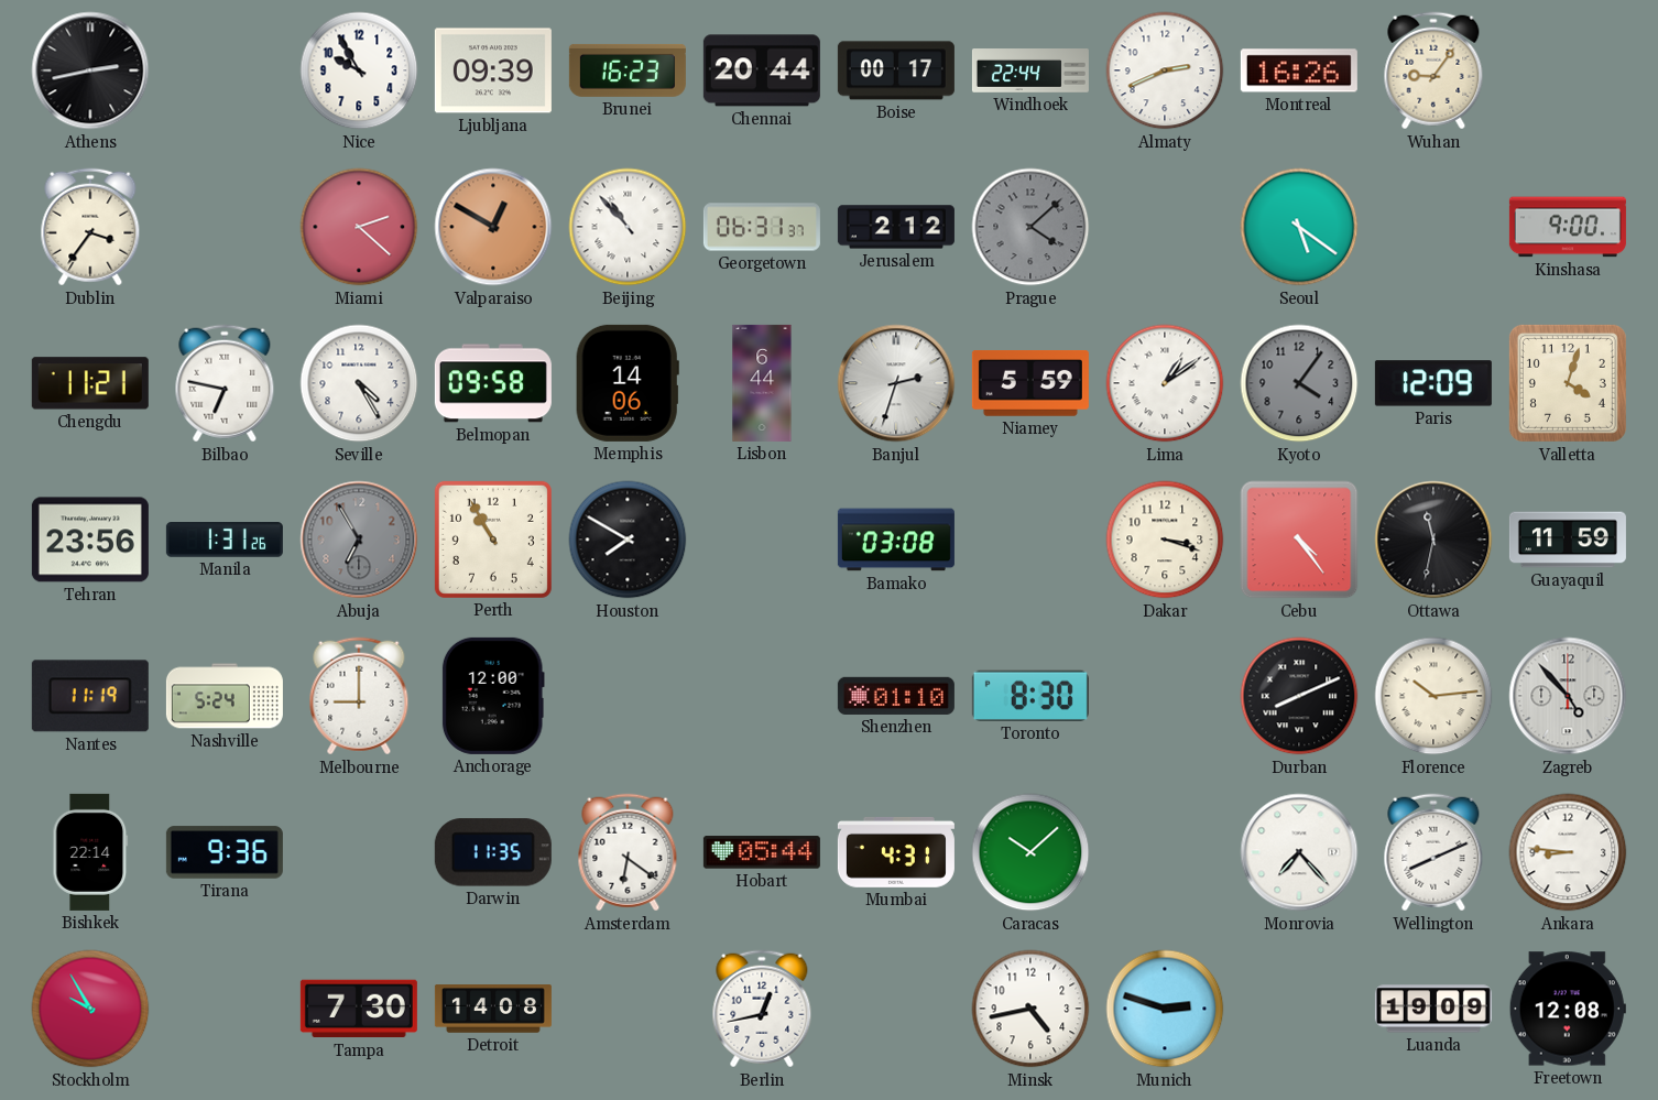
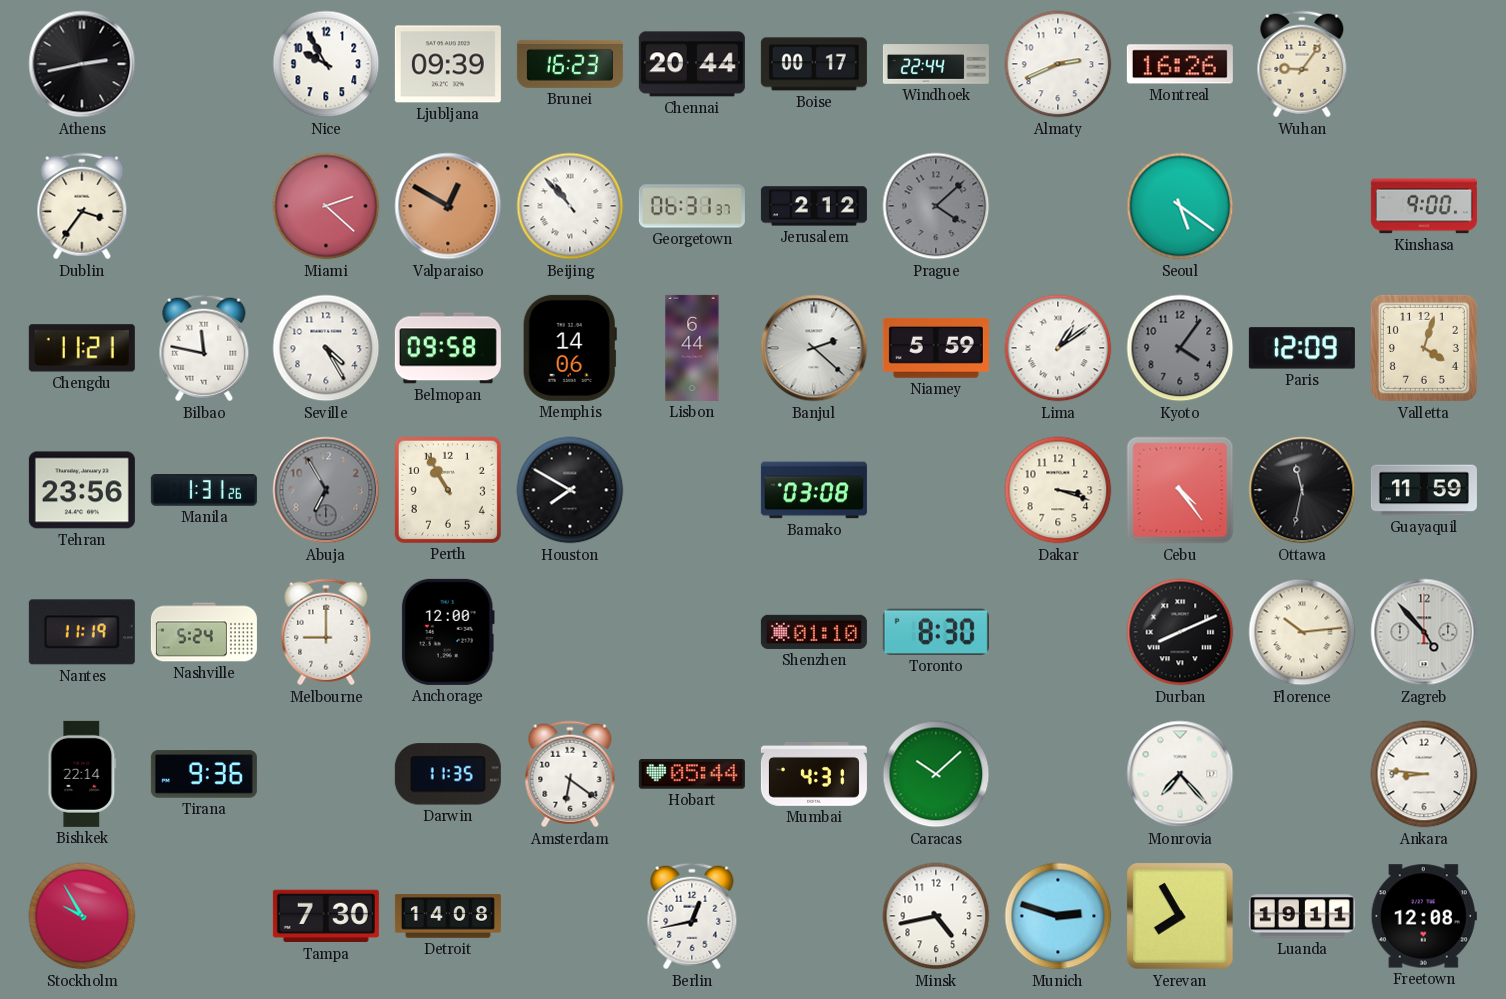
Bilbao: 6:47 -> 11:47
Banjul: 2:33 -> 2:22
Wellington: 8:11 -> none
Yerevan: none -> 7:55
Luanda: 19:09 -> 19:11
